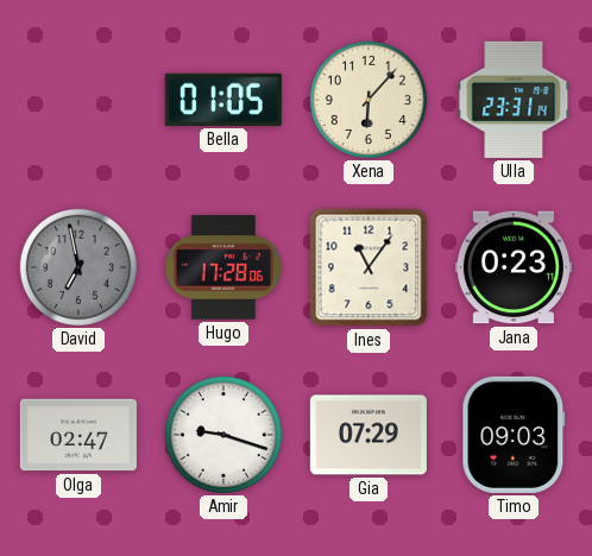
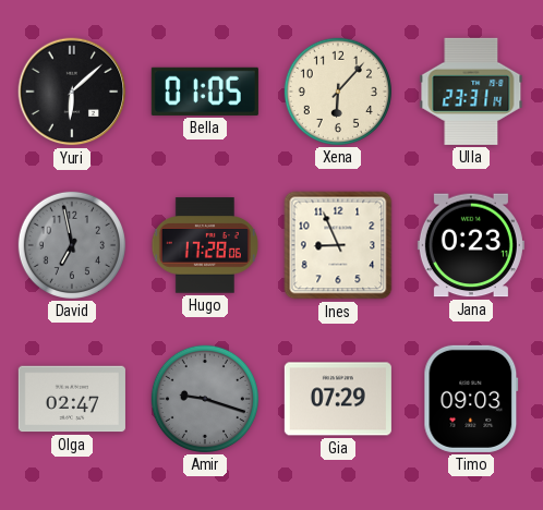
Yuri: none -> 6:08
Ines: 11:06 -> 8:56
Amir dial: white -> grey
